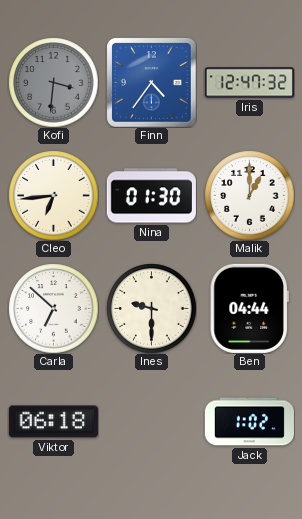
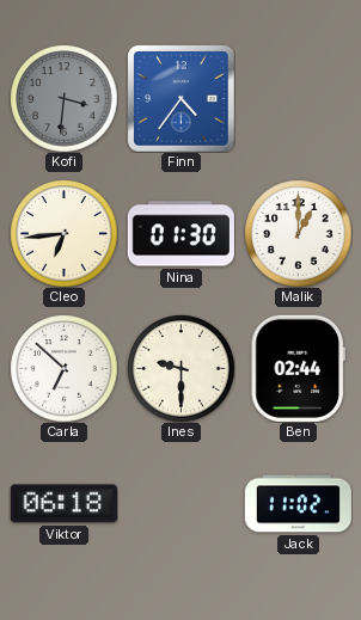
Iris: 12:47 -> none
Ben: 04:44 -> 02:44
Jack: 1:02 -> 11:02
